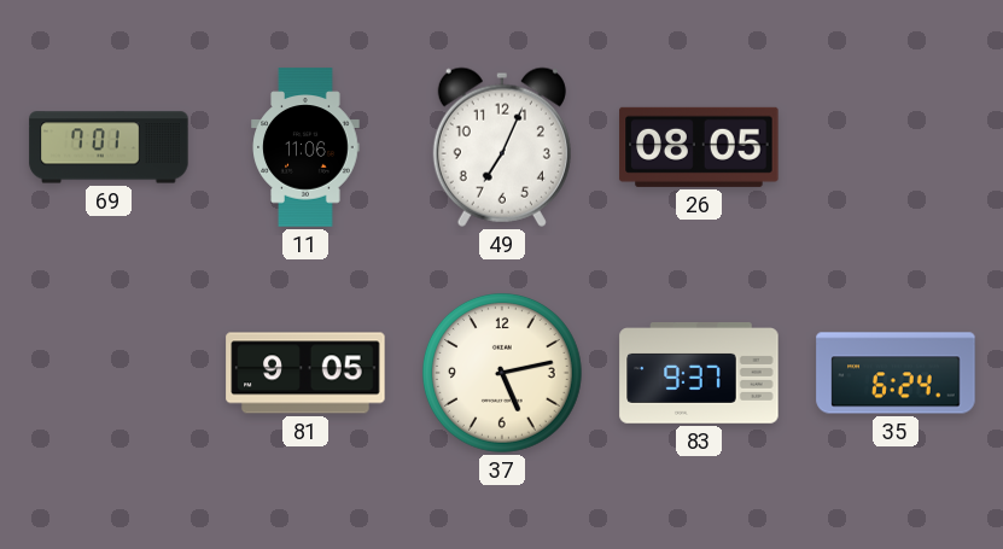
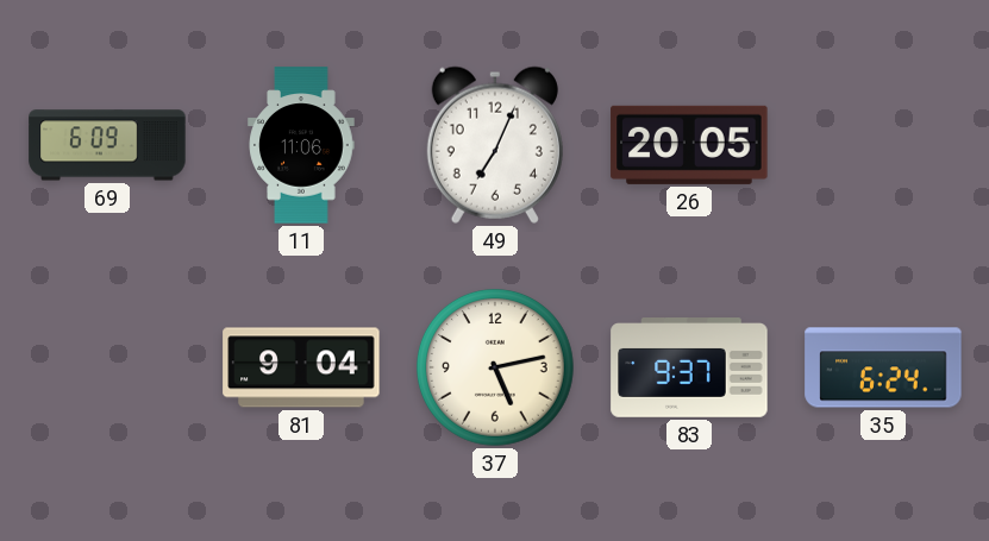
69: 7:01 -> 6:09
26: 08:05 -> 20:05
81: 9:05 -> 9:04
